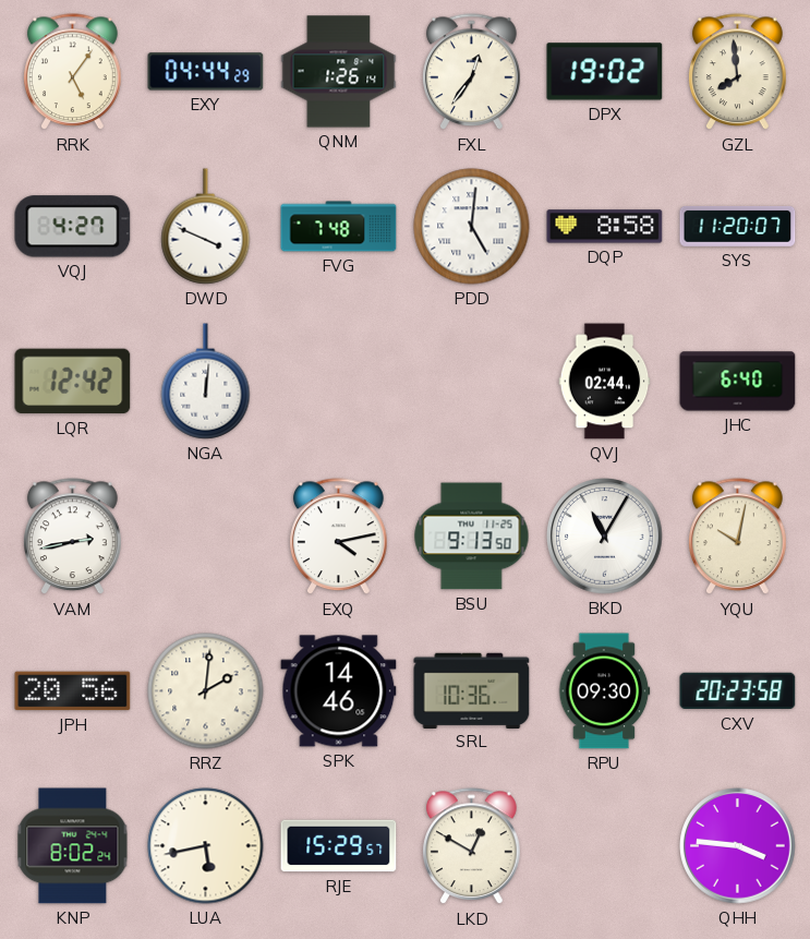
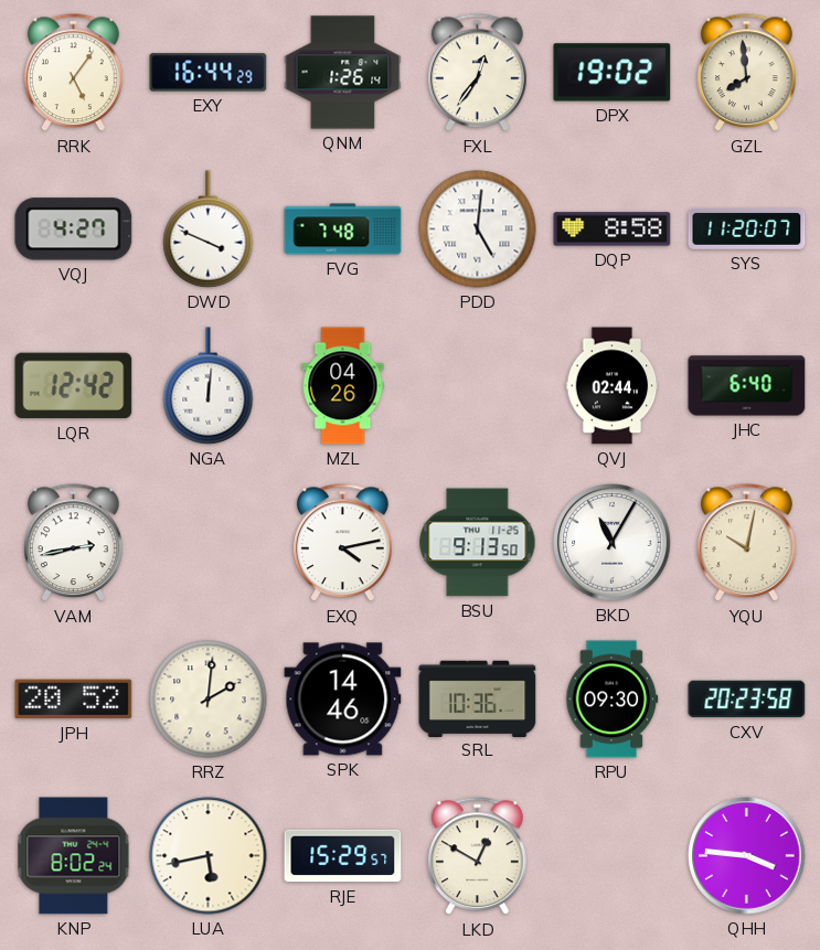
EXY: 04:44 -> 16:44
MZL: none -> 04:26
JPH: 20:56 -> 20:52
